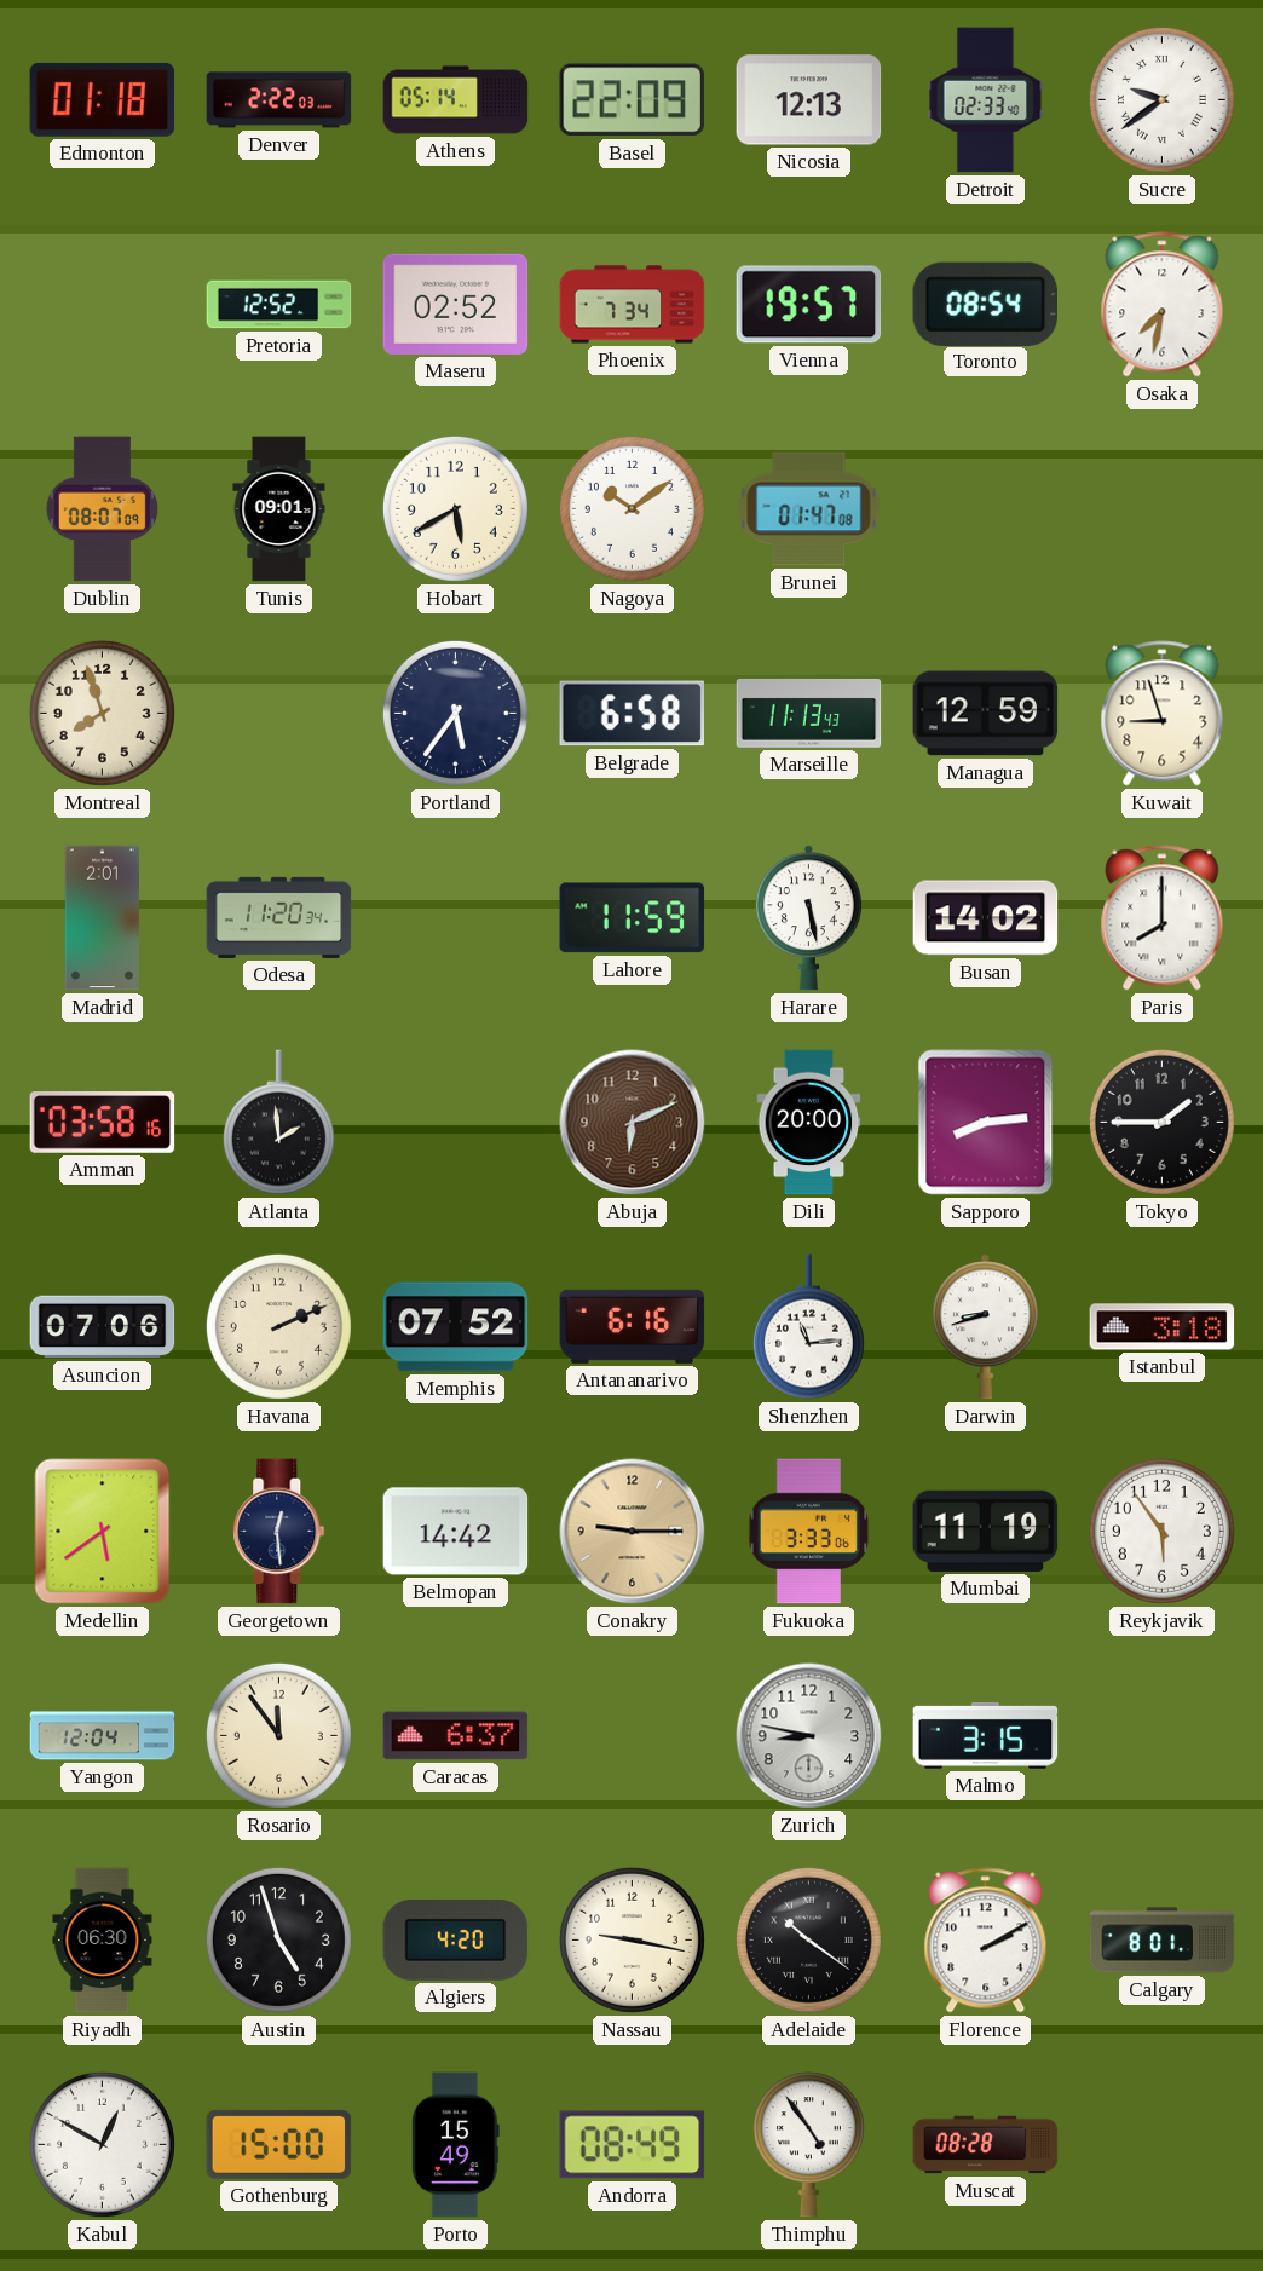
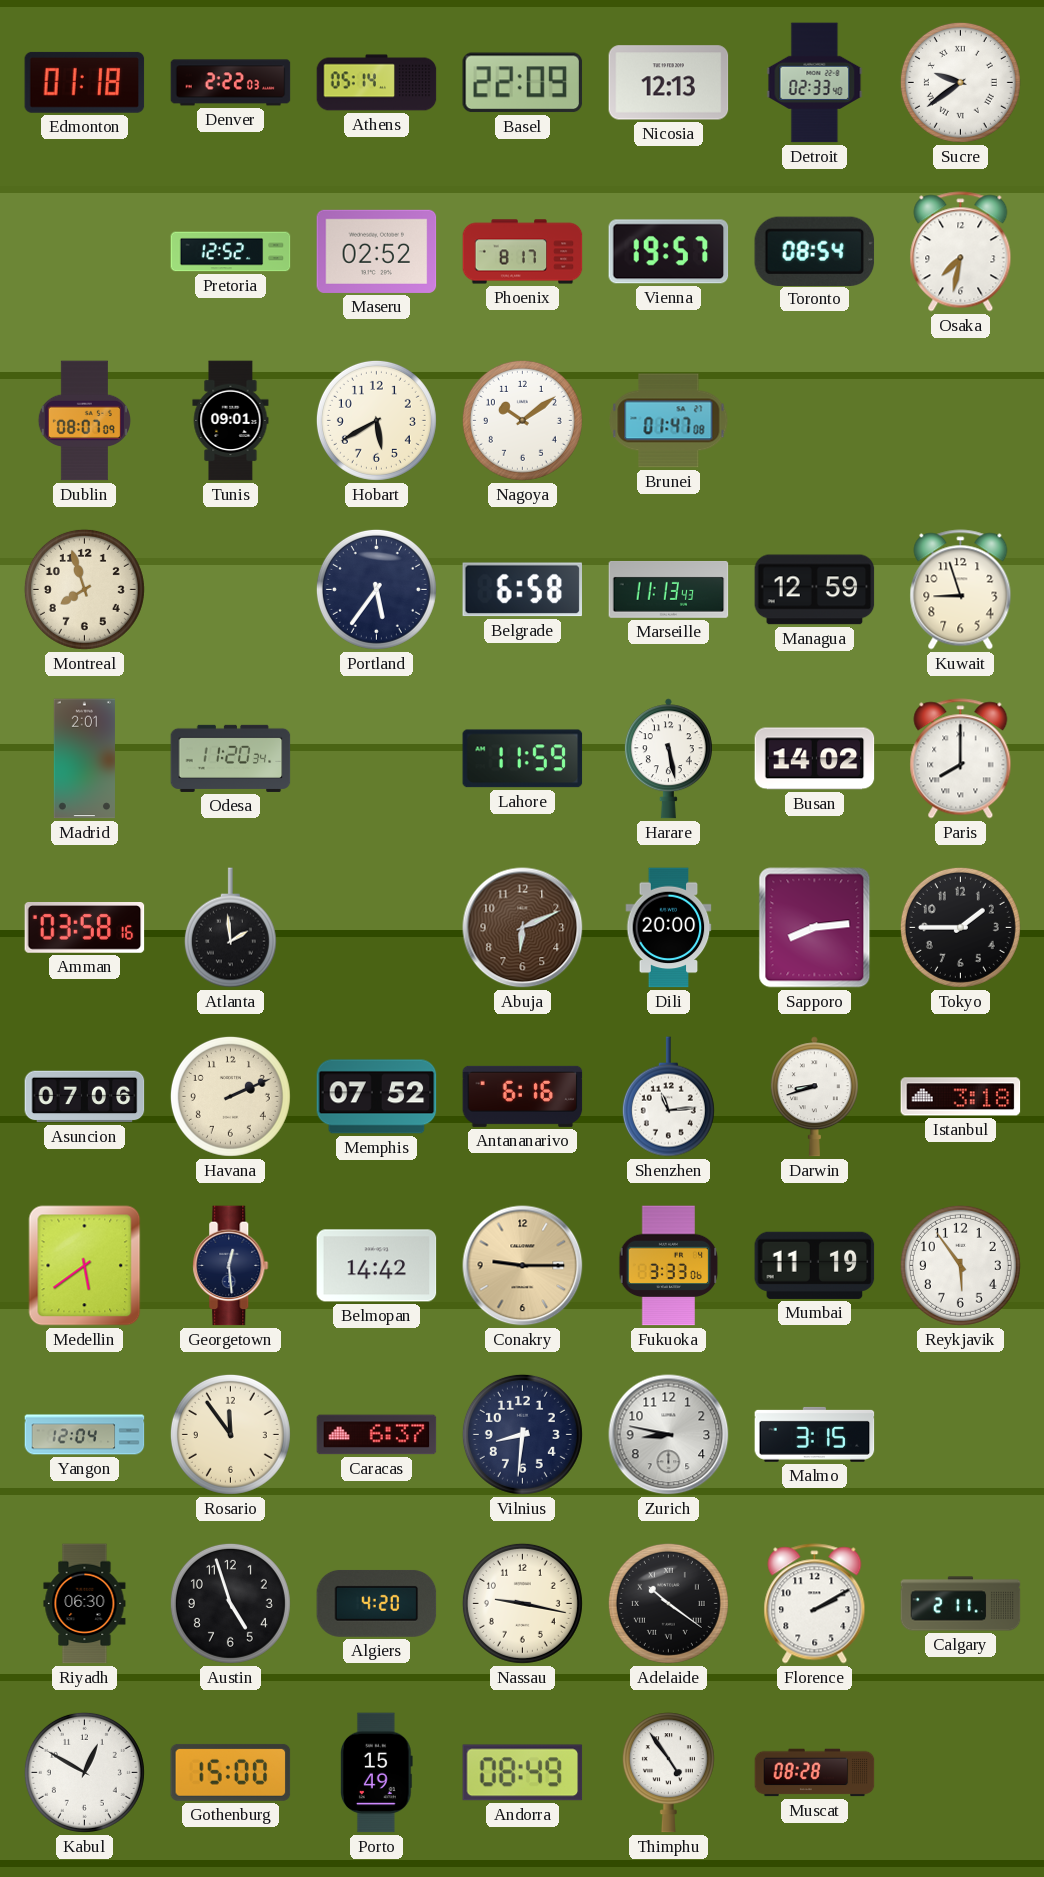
Phoenix: 7:34 -> 8:17
Vilnius: none -> 8:31
Calgary: 8:01 -> 2:11
